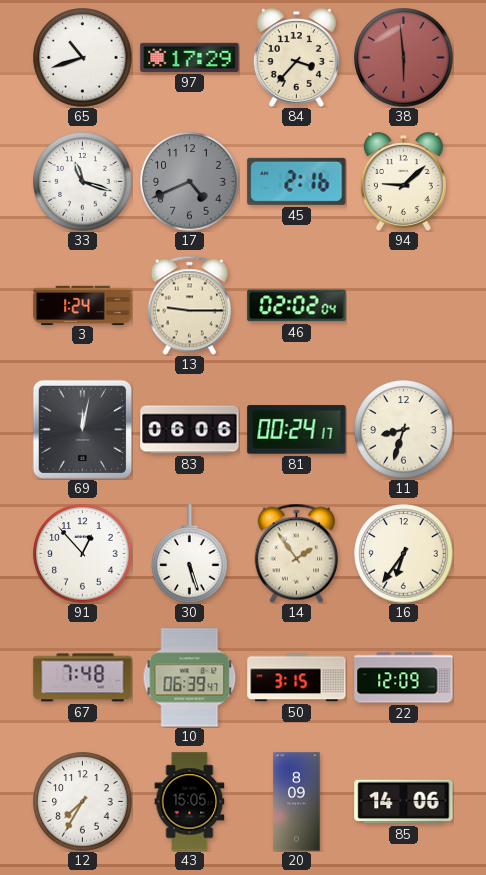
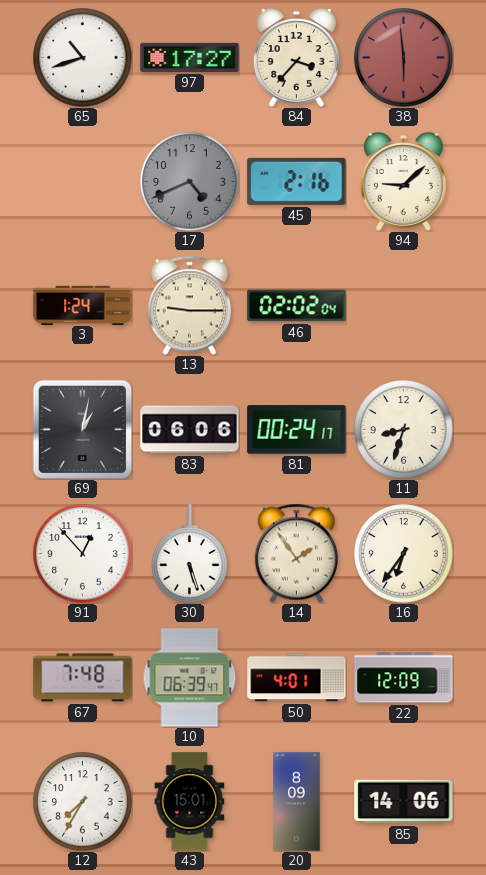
97: 17:29 -> 17:27
33: 11:18 -> none
69: 12:02 -> 1:02
50: 3:15 -> 4:01
43: 15:05 -> 15:01
